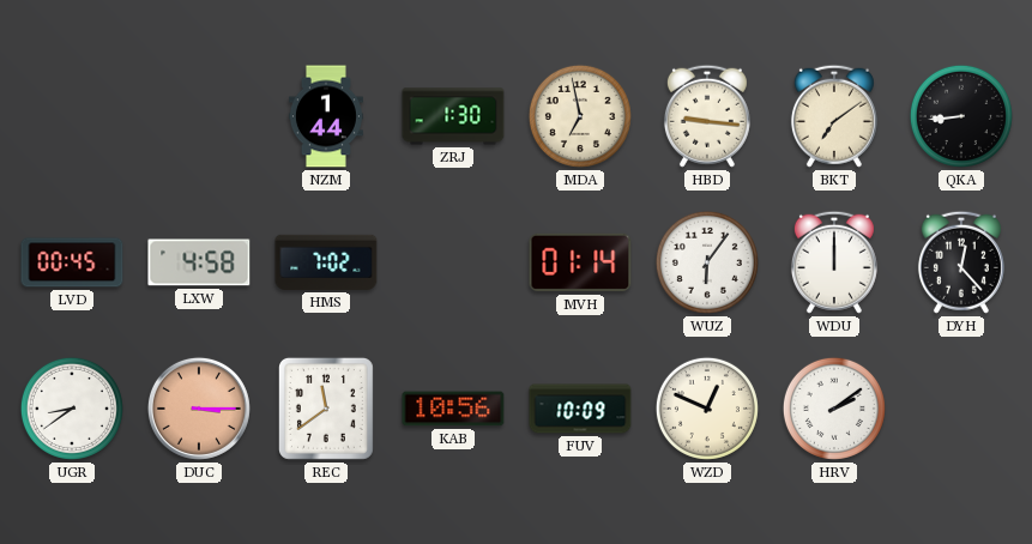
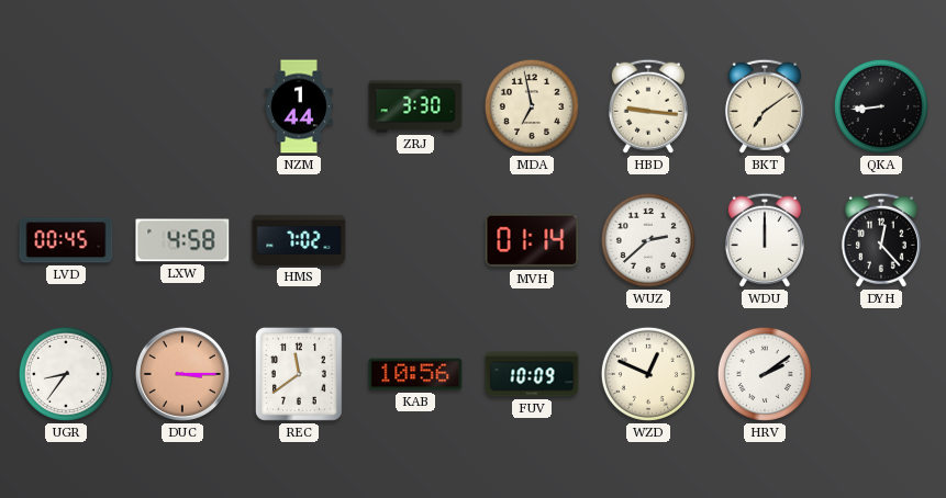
ZRJ: 1:30 -> 3:30
WUZ: 6:06 -> 2:38
UGR: 8:39 -> 8:36
